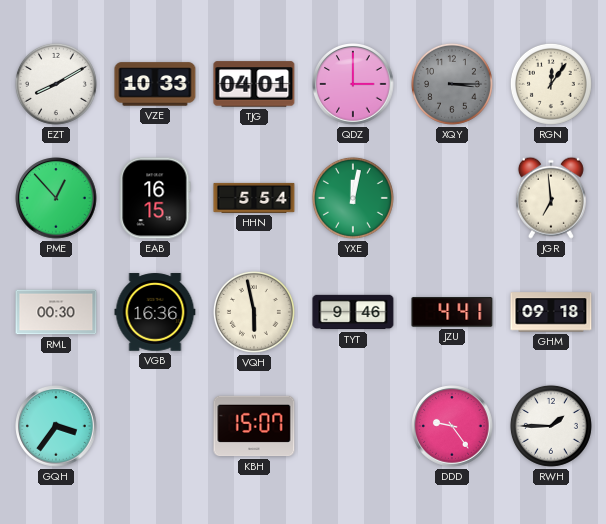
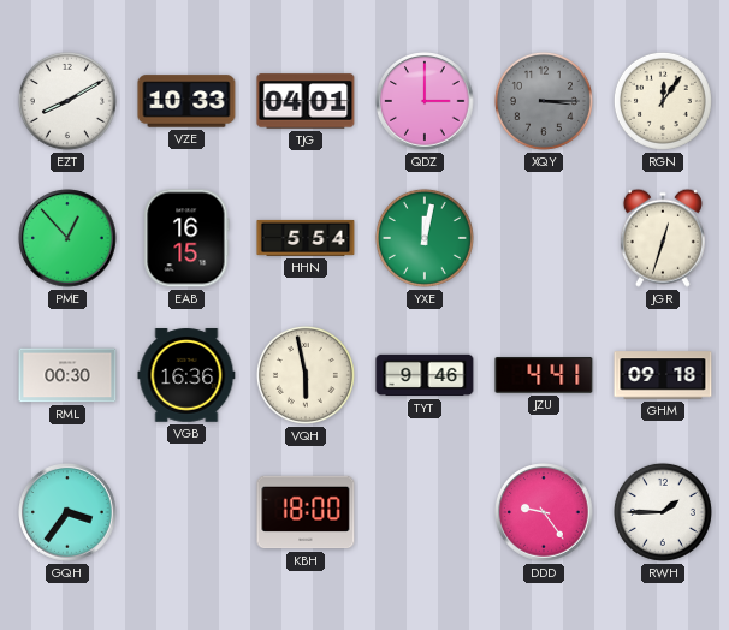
JGR: 6:59 -> 12:33
KBH: 15:07 -> 18:00
